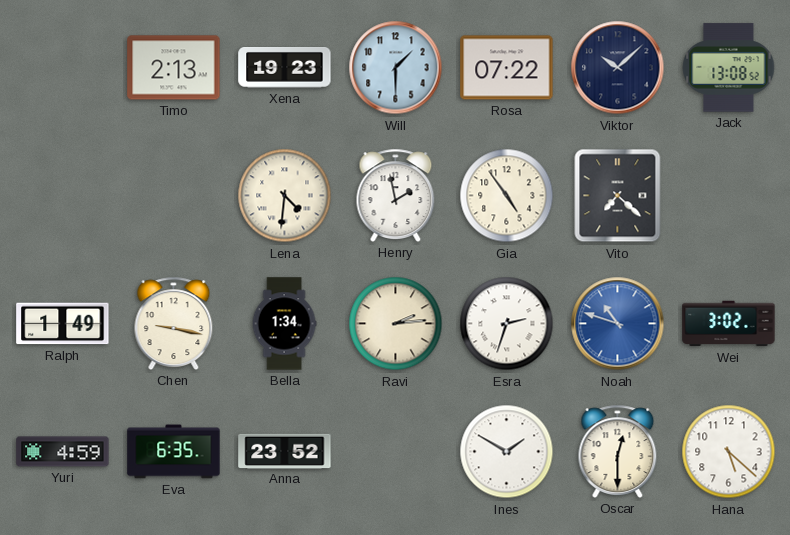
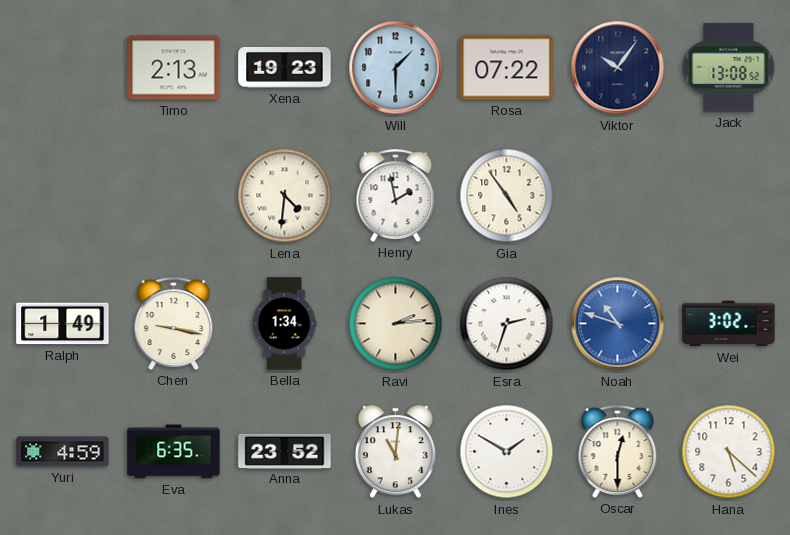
Viktor: 10:08 -> 10:06
Vito: 7:22 -> none
Lukas: none -> 11:01
